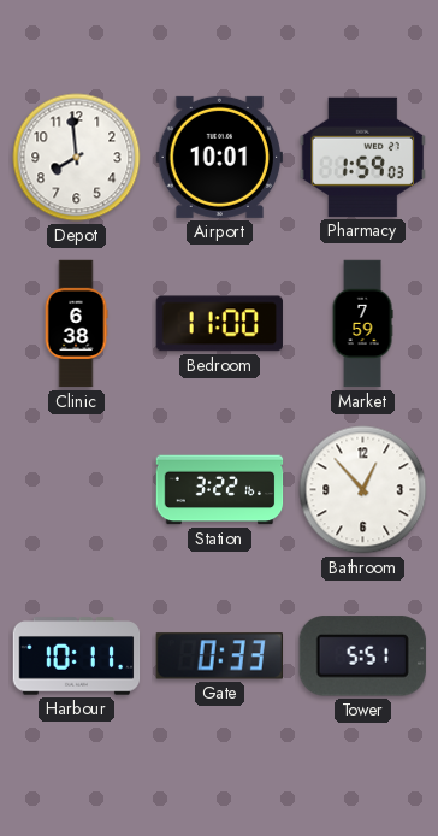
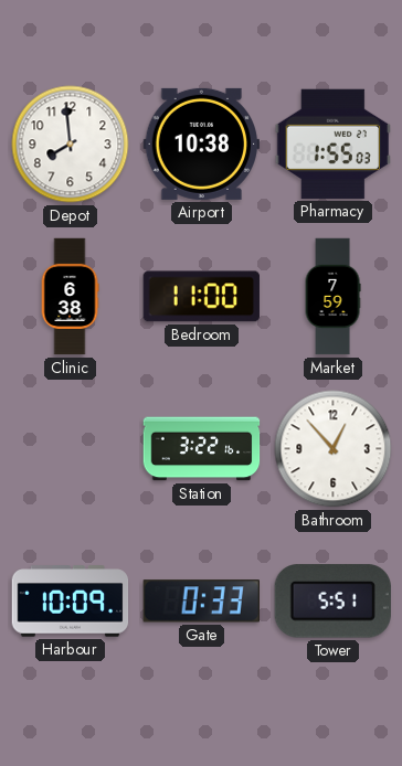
Airport: 10:01 -> 10:38
Pharmacy: 1:59 -> 1:55
Harbour: 10:11 -> 10:09
